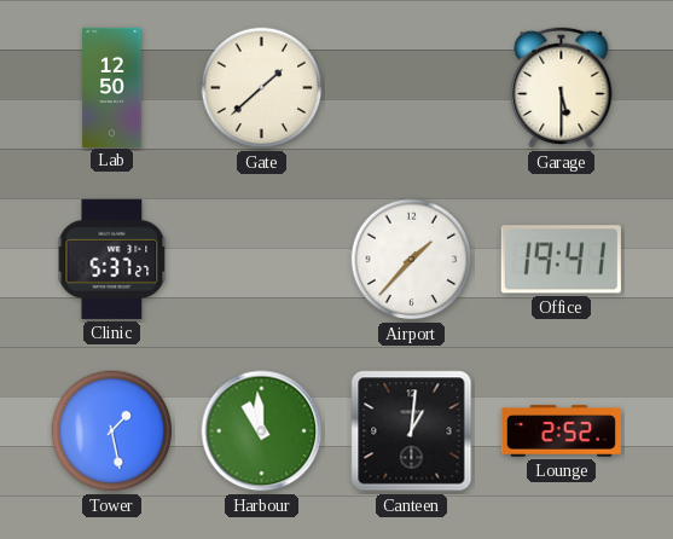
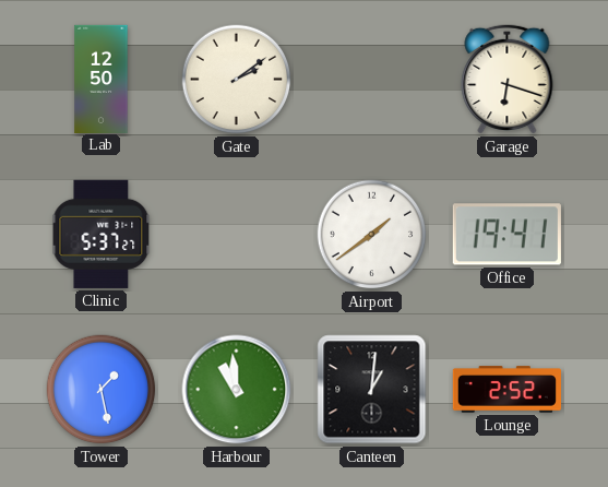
Gate: 1:38 -> 2:09
Garage: 5:30 -> 6:18
Airport: 1:37 -> 1:39
